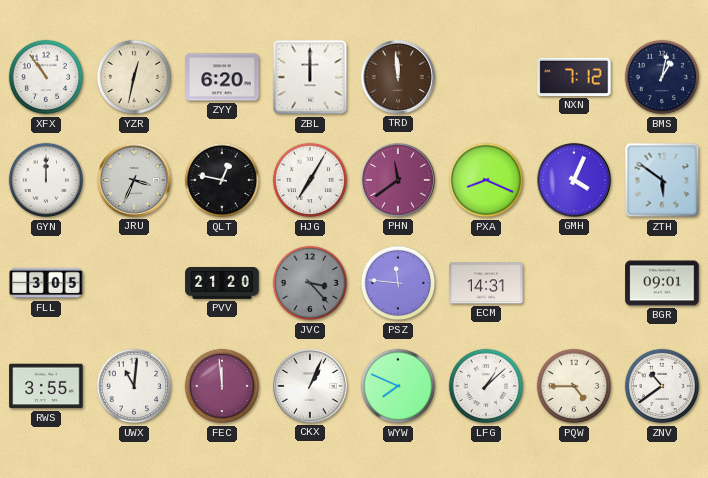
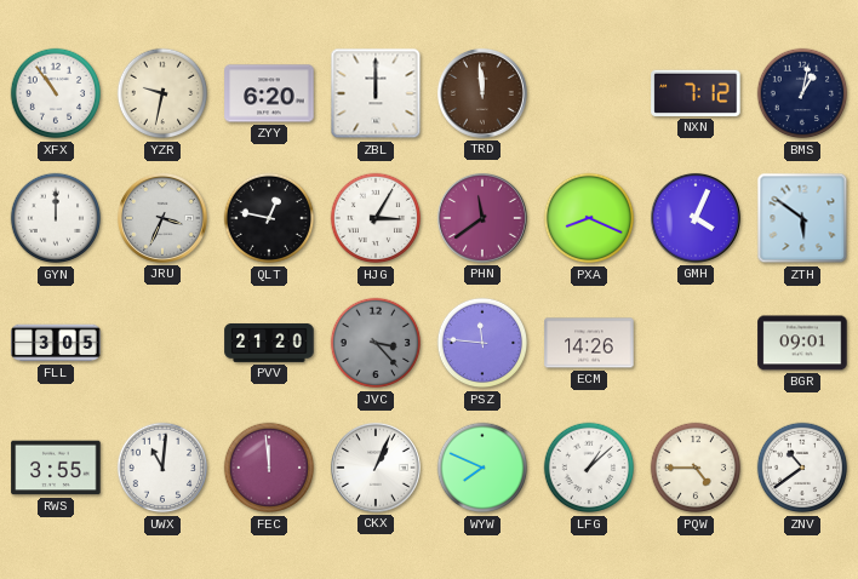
YZR: 12:32 -> 9:32
HJG: 7:05 -> 3:05
ECM: 14:31 -> 14:26
